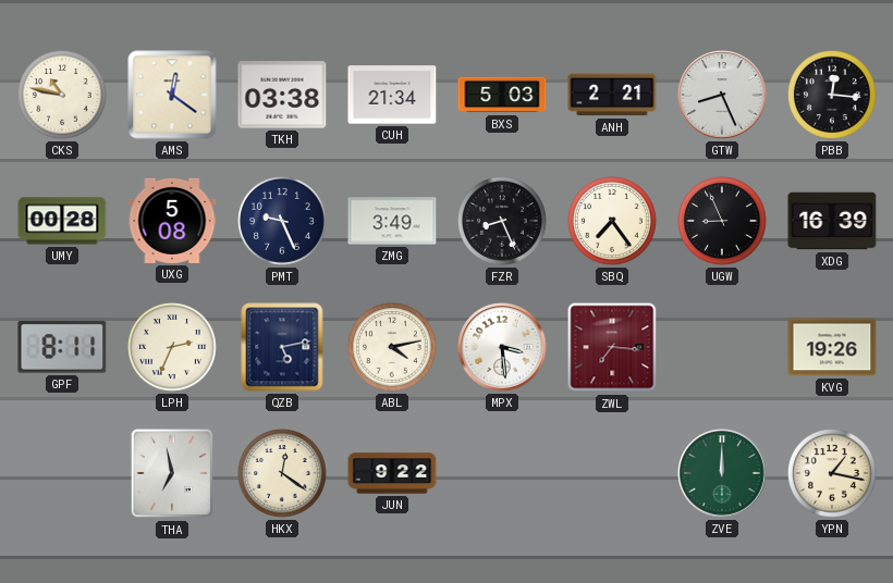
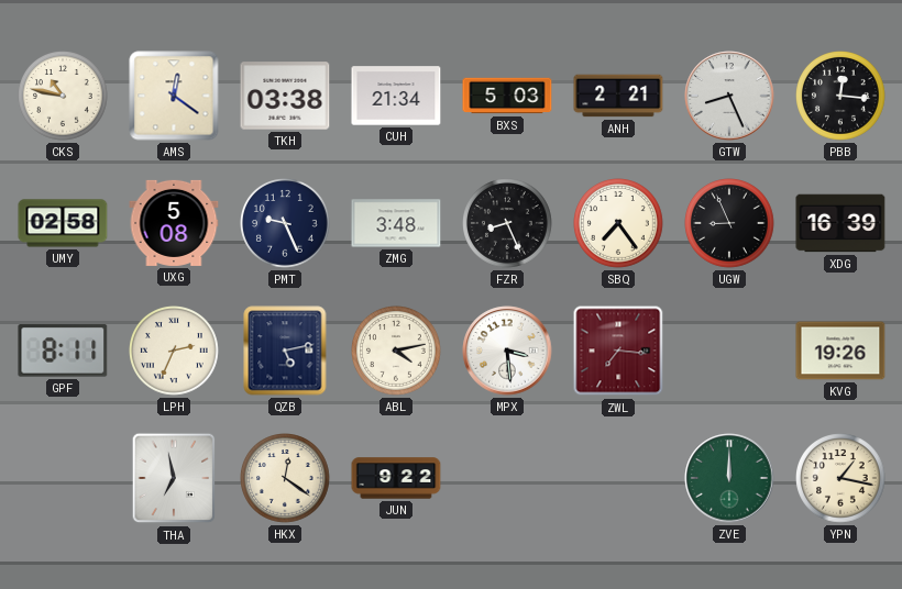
UMY: 00:28 -> 02:58
ZMG: 3:49 -> 3:48
